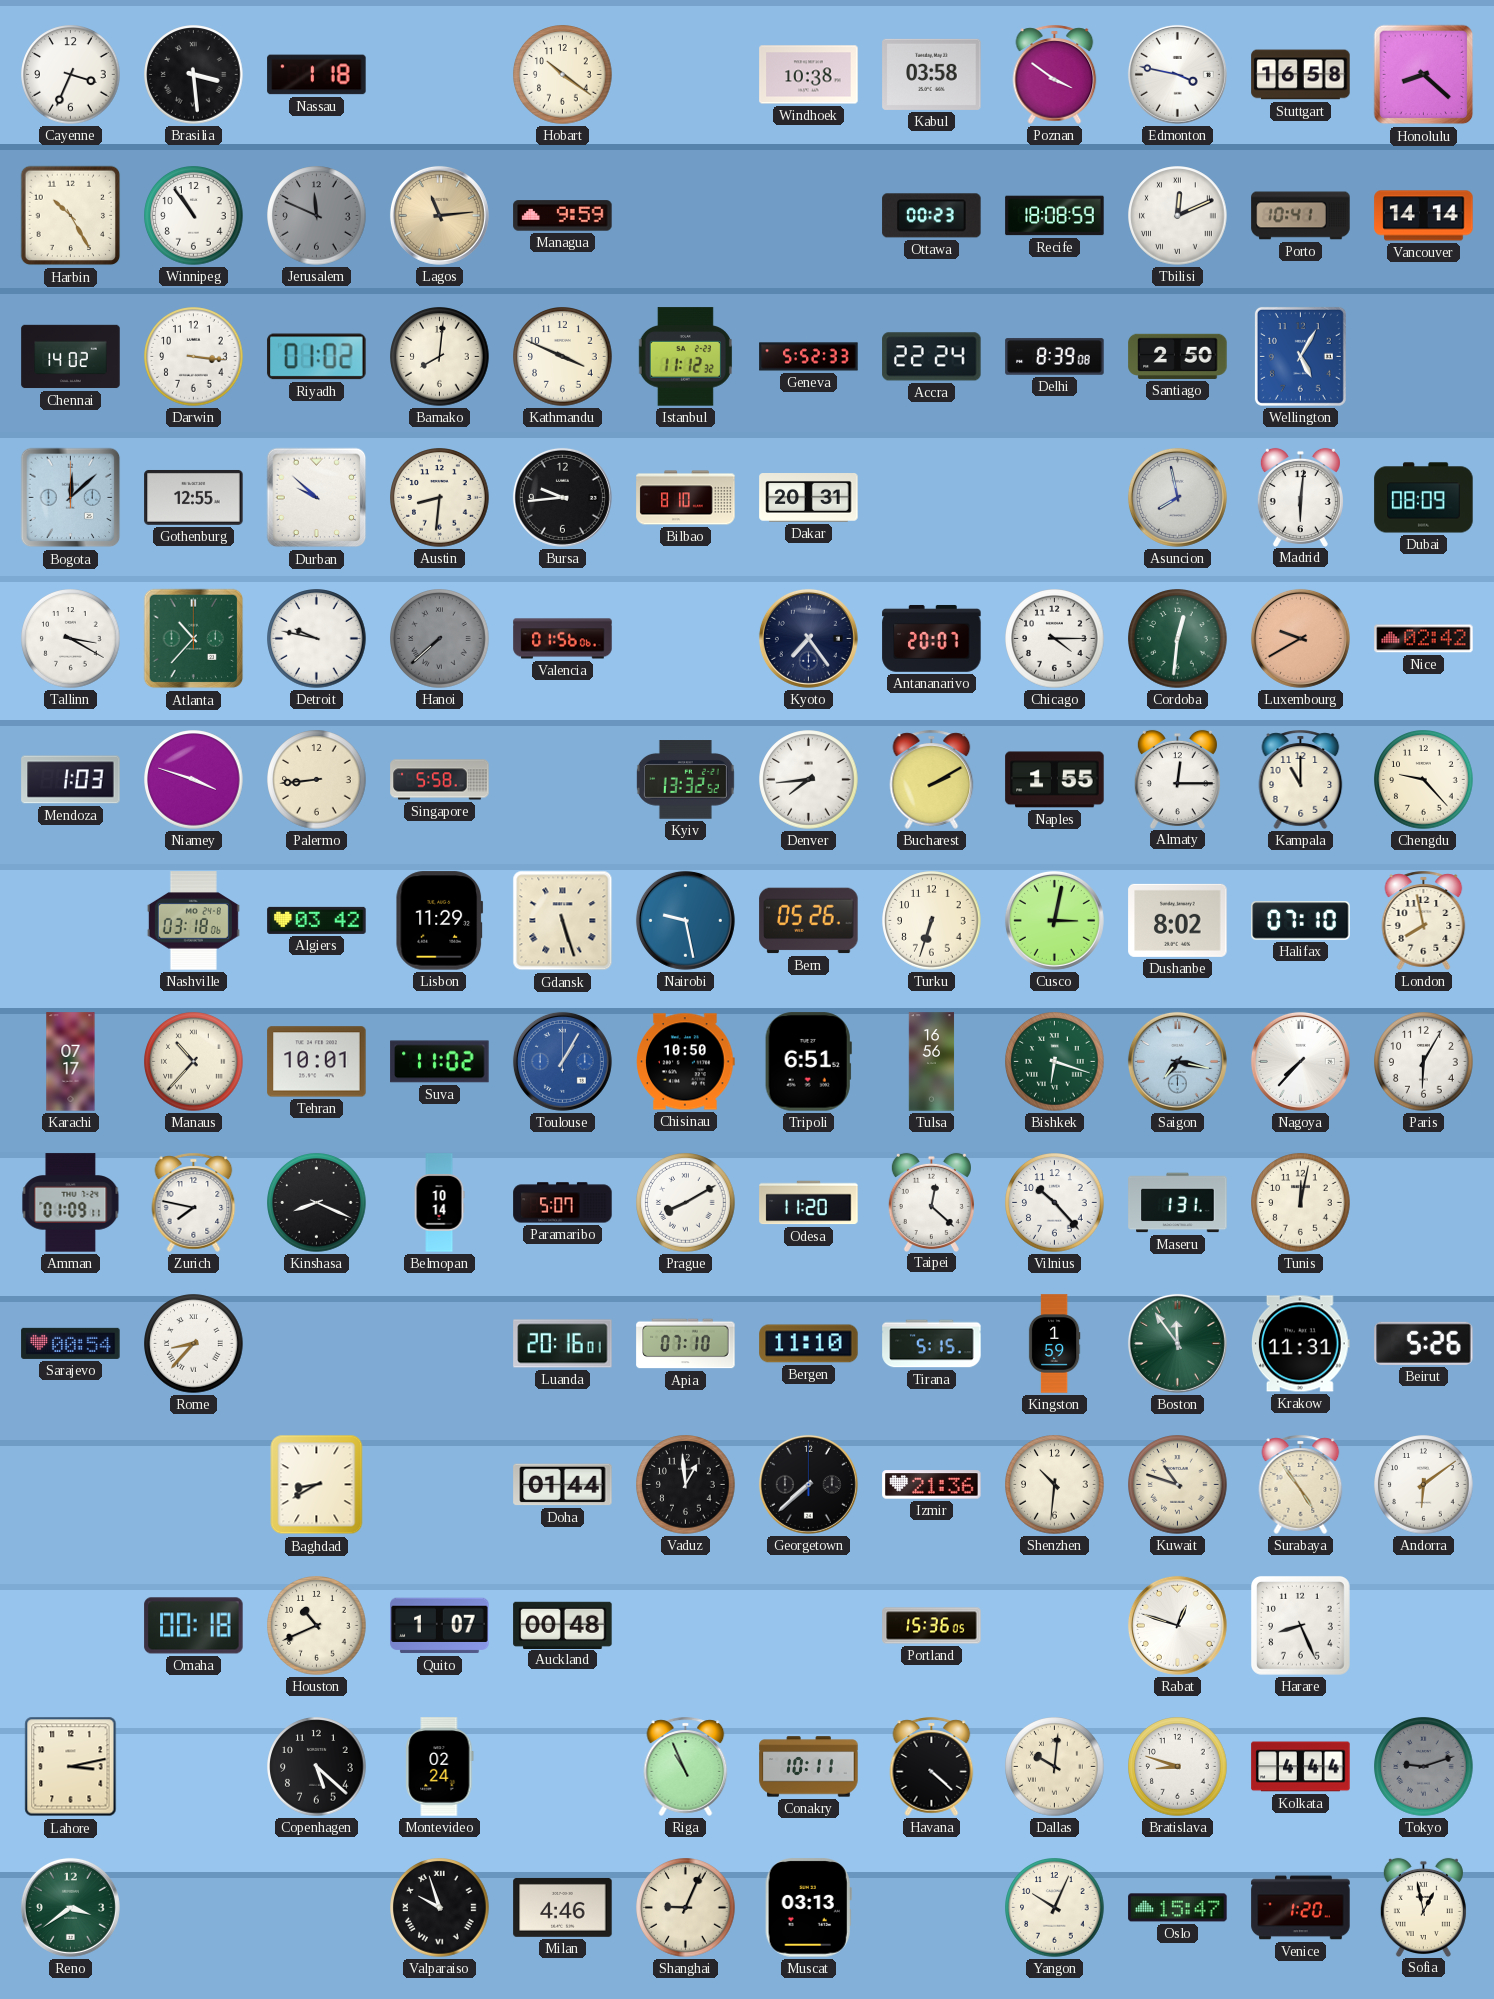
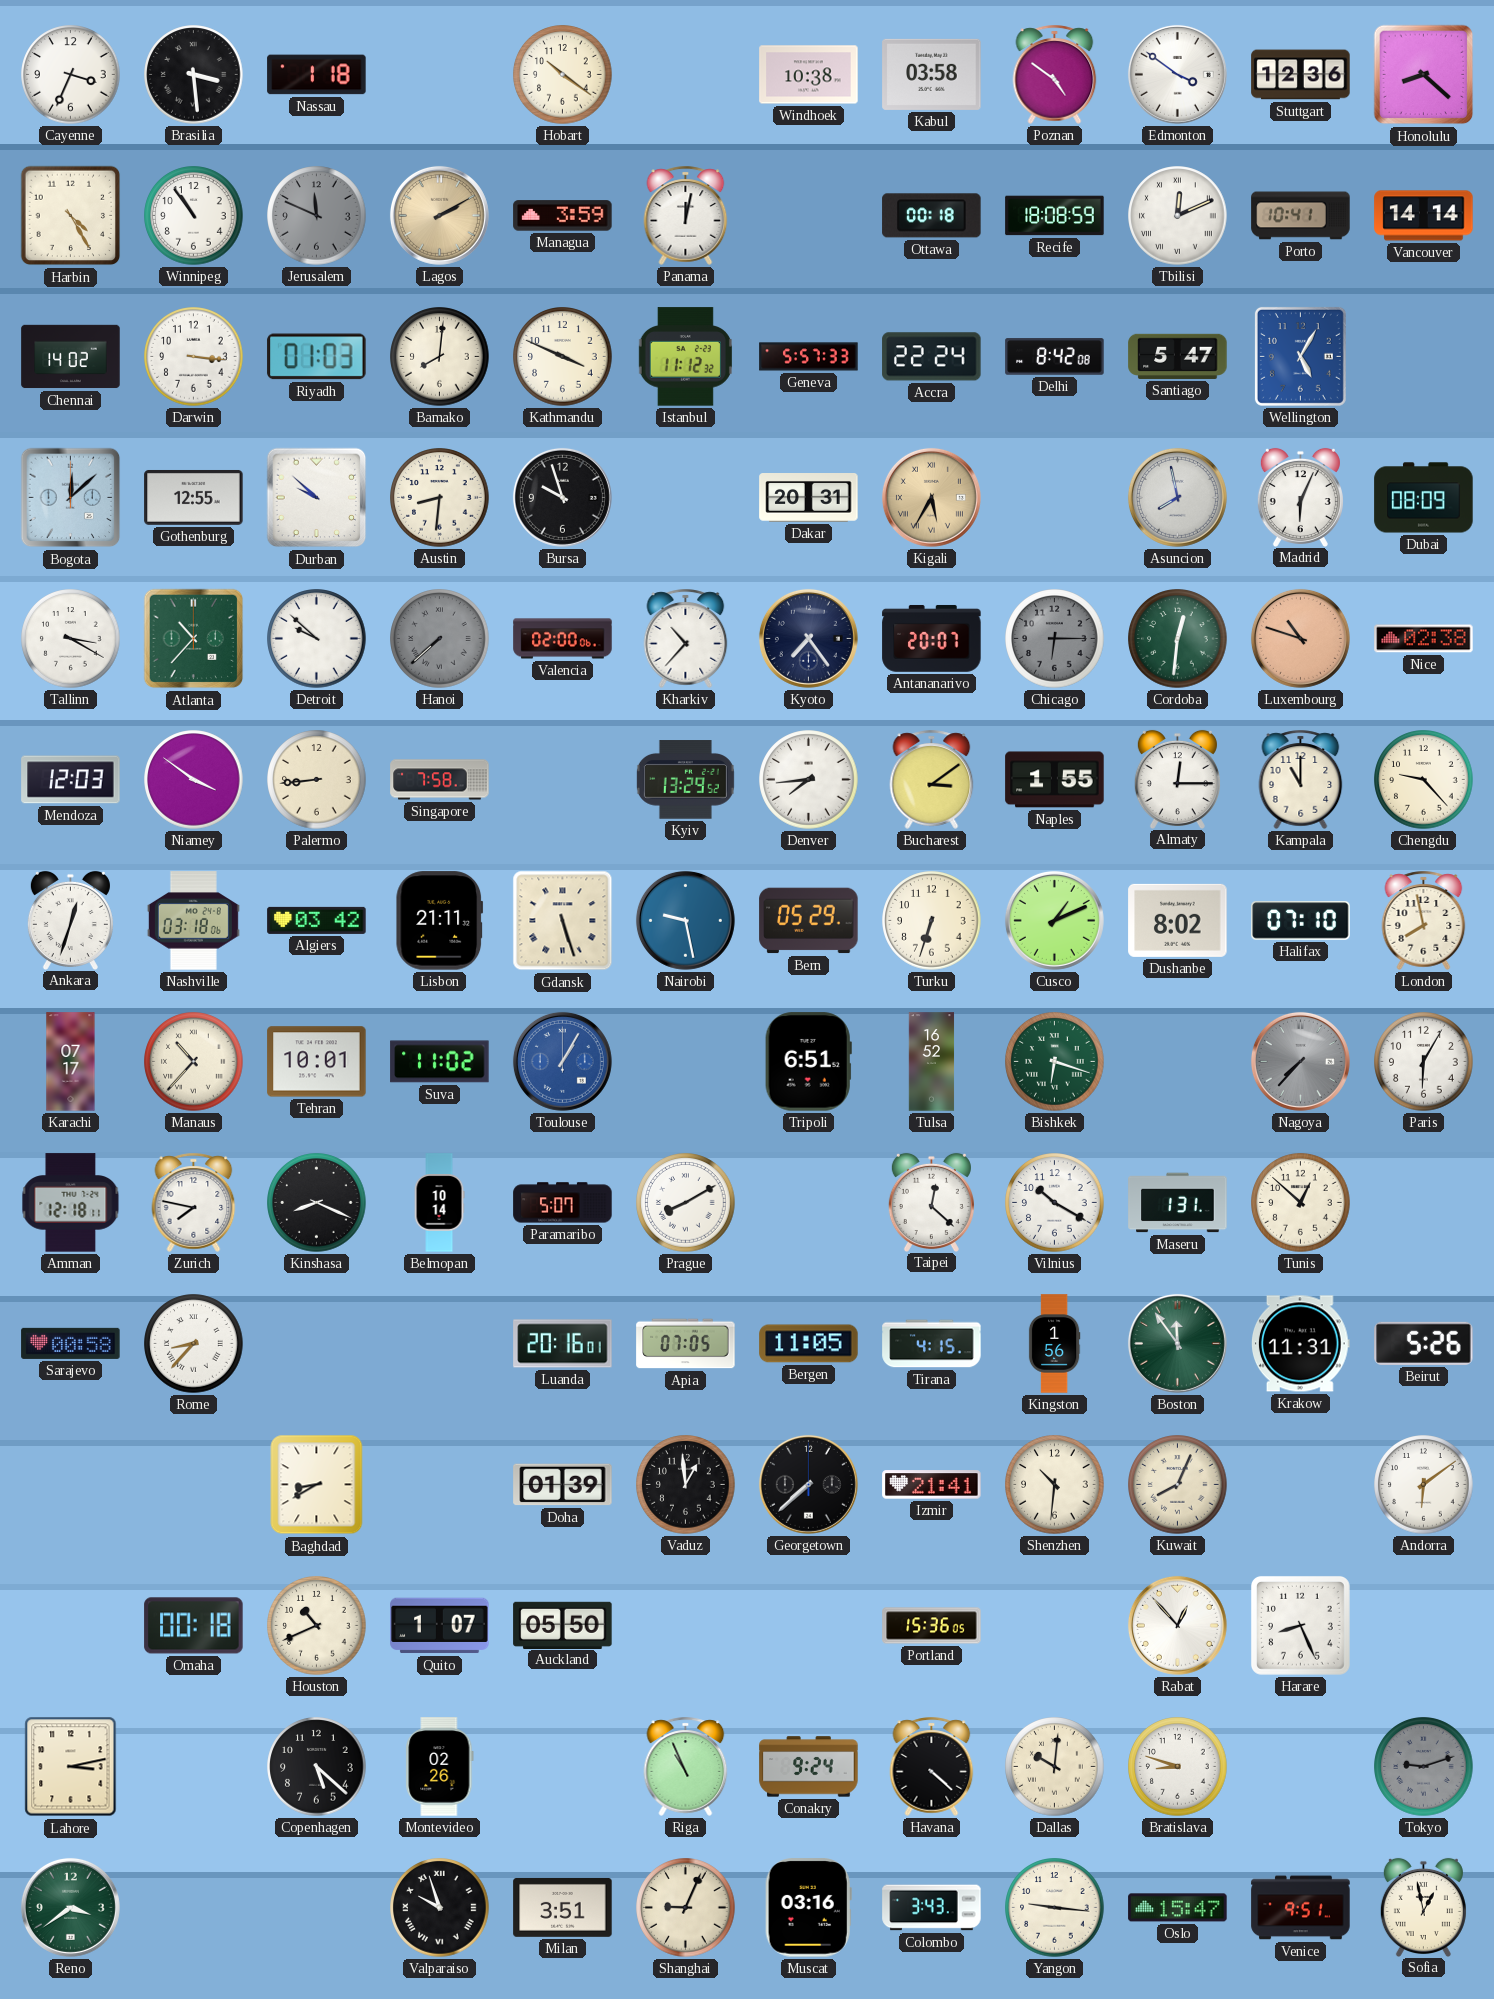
Poznan: 3:51 -> 4:51
Edmonton: 3:47 -> 3:51
Stuttgart: 16:58 -> 12:36
Harbin: 10:25 -> 4:25
Lagos: 11:14 -> 2:10
Managua: 9:59 -> 3:59
Panama: none -> 12:02
Ottawa: 00:23 -> 00:18
Riyadh: 01:02 -> 01:03
Geneva: 5:52 -> 5:57
Delhi: 8:39 -> 8:42
Santiago: 2:50 -> 5:47
Bursa: 9:44 -> 9:57
Bilbao: 8:10 -> none
Kigali: none -> 5:35
Madrid: 6:01 -> 6:04
Detroit: 9:47 -> 9:52
Valencia: 01:56 -> 02:00
Kharkiv: none -> 10:37
Chicago: 4:15 -> 6:15
Chicago dial: white -> grey
Luxembourg: 9:40 -> 10:48
Nice: 02:42 -> 02:38
Mendoza: 1:03 -> 12:03
Niamey: 3:48 -> 3:51
Singapore: 5:58 -> 7:58
Kyiv: 13:32 -> 13:29
Bucharest: 2:10 -> 3:09
Ankara: none -> 12:33
Lisbon: 11:29 -> 21:11
Bern: 05:26 -> 05:29
Cusco: 3:02 -> 1:11
Chisinau: 10:50 -> none
Tulsa: 16:56 -> 16:52
Saigon: 7:17 -> none
Nagoya dial: white -> grey
Amman: 01:09 -> 12:18
Odesa: 11:20 -> none
Vilnius: 10:23 -> 10:20
Tunis: 12:02 -> 12:52
Sarajevo: 00:54 -> 00:58
Apia: 07:10 -> 07:05
Bergen: 11:10 -> 11:05
Tirana: 5:15 -> 4:15
Kingston: 1:59 -> 1:56
Doha: 01:44 -> 01:39
Izmir: 21:36 -> 21:41
Kuwait: 10:48 -> 8:04
Surabaya: 4:54 -> none
Auckland: 00:48 -> 05:50
Rabat: 12:48 -> 12:53
Montevideo: 02:24 -> 02:26
Conakry: 10:11 -> 9:24
Kolkata: 4:44 -> none
Milan: 4:46 -> 3:51
Muscat: 03:13 -> 03:16
Colombo: none -> 3:43
Yangon: 10:04 -> 9:16
Venice: 1:20 -> 9:51
